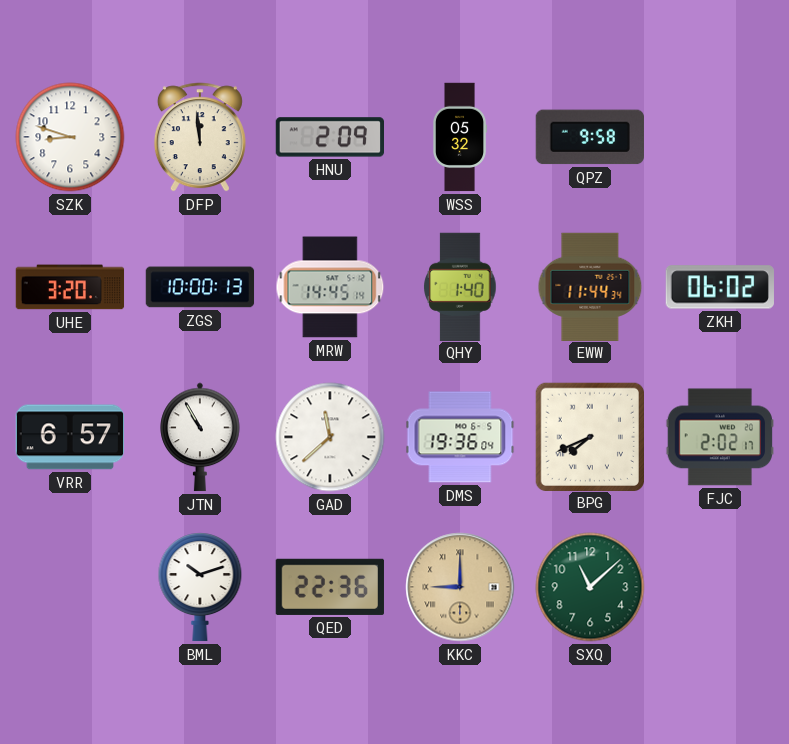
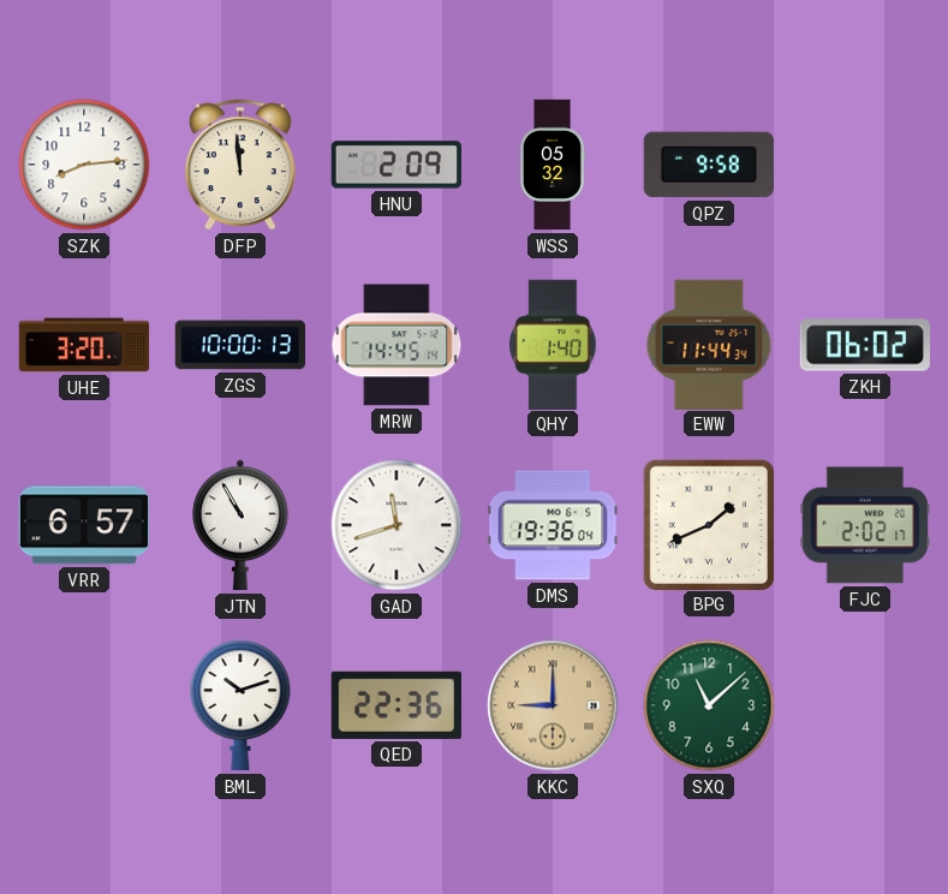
SZK: 8:48 -> 8:14
GAD: 11:38 -> 11:42
BPG: 7:41 -> 1:41
